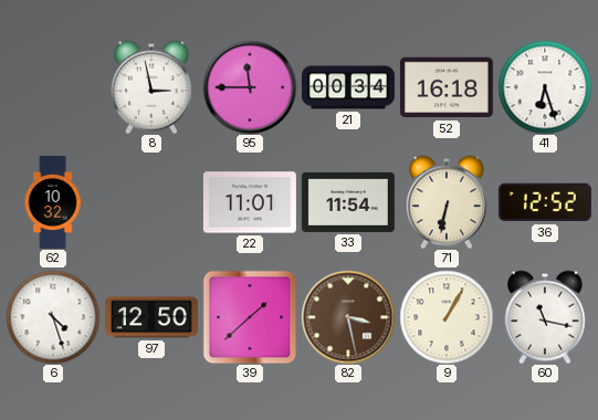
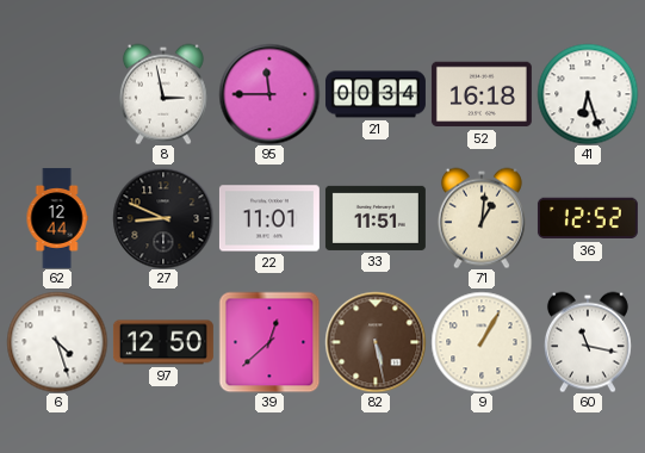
62: 10:32 -> 12:44
27: none -> 8:49
33: 11:54 -> 11:51
71: 6:32 -> 1:01
39: 1:38 -> 12:38
82: 3:28 -> 5:28
